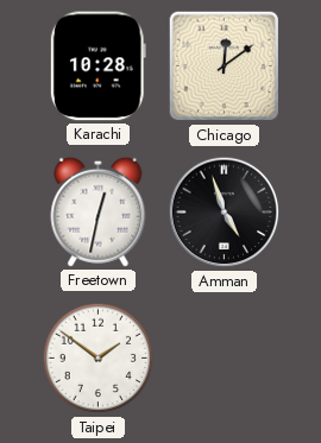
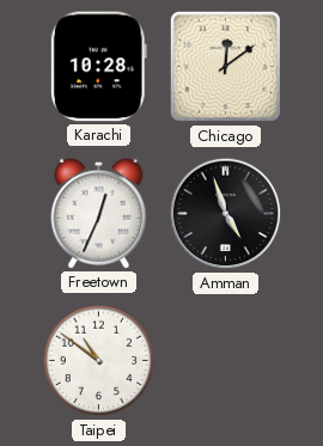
Freetown: 12:32 -> 12:34
Taipei: 1:51 -> 10:51
